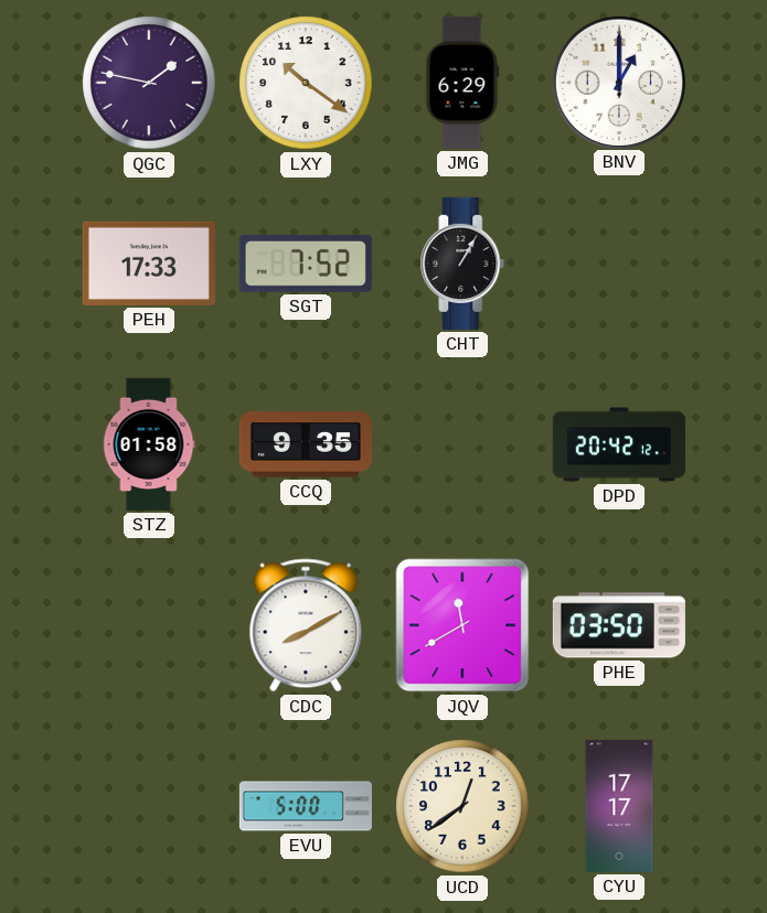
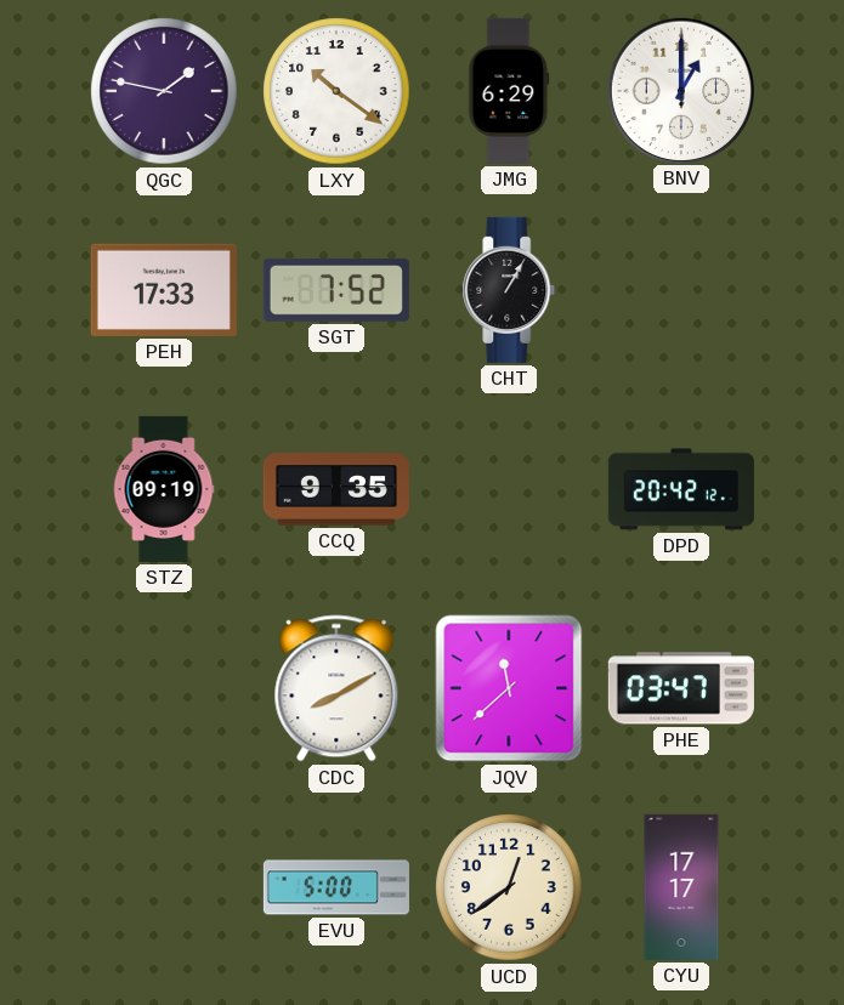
STZ: 01:58 -> 09:19
JQV: 11:40 -> 11:38
PHE: 03:50 -> 03:47
